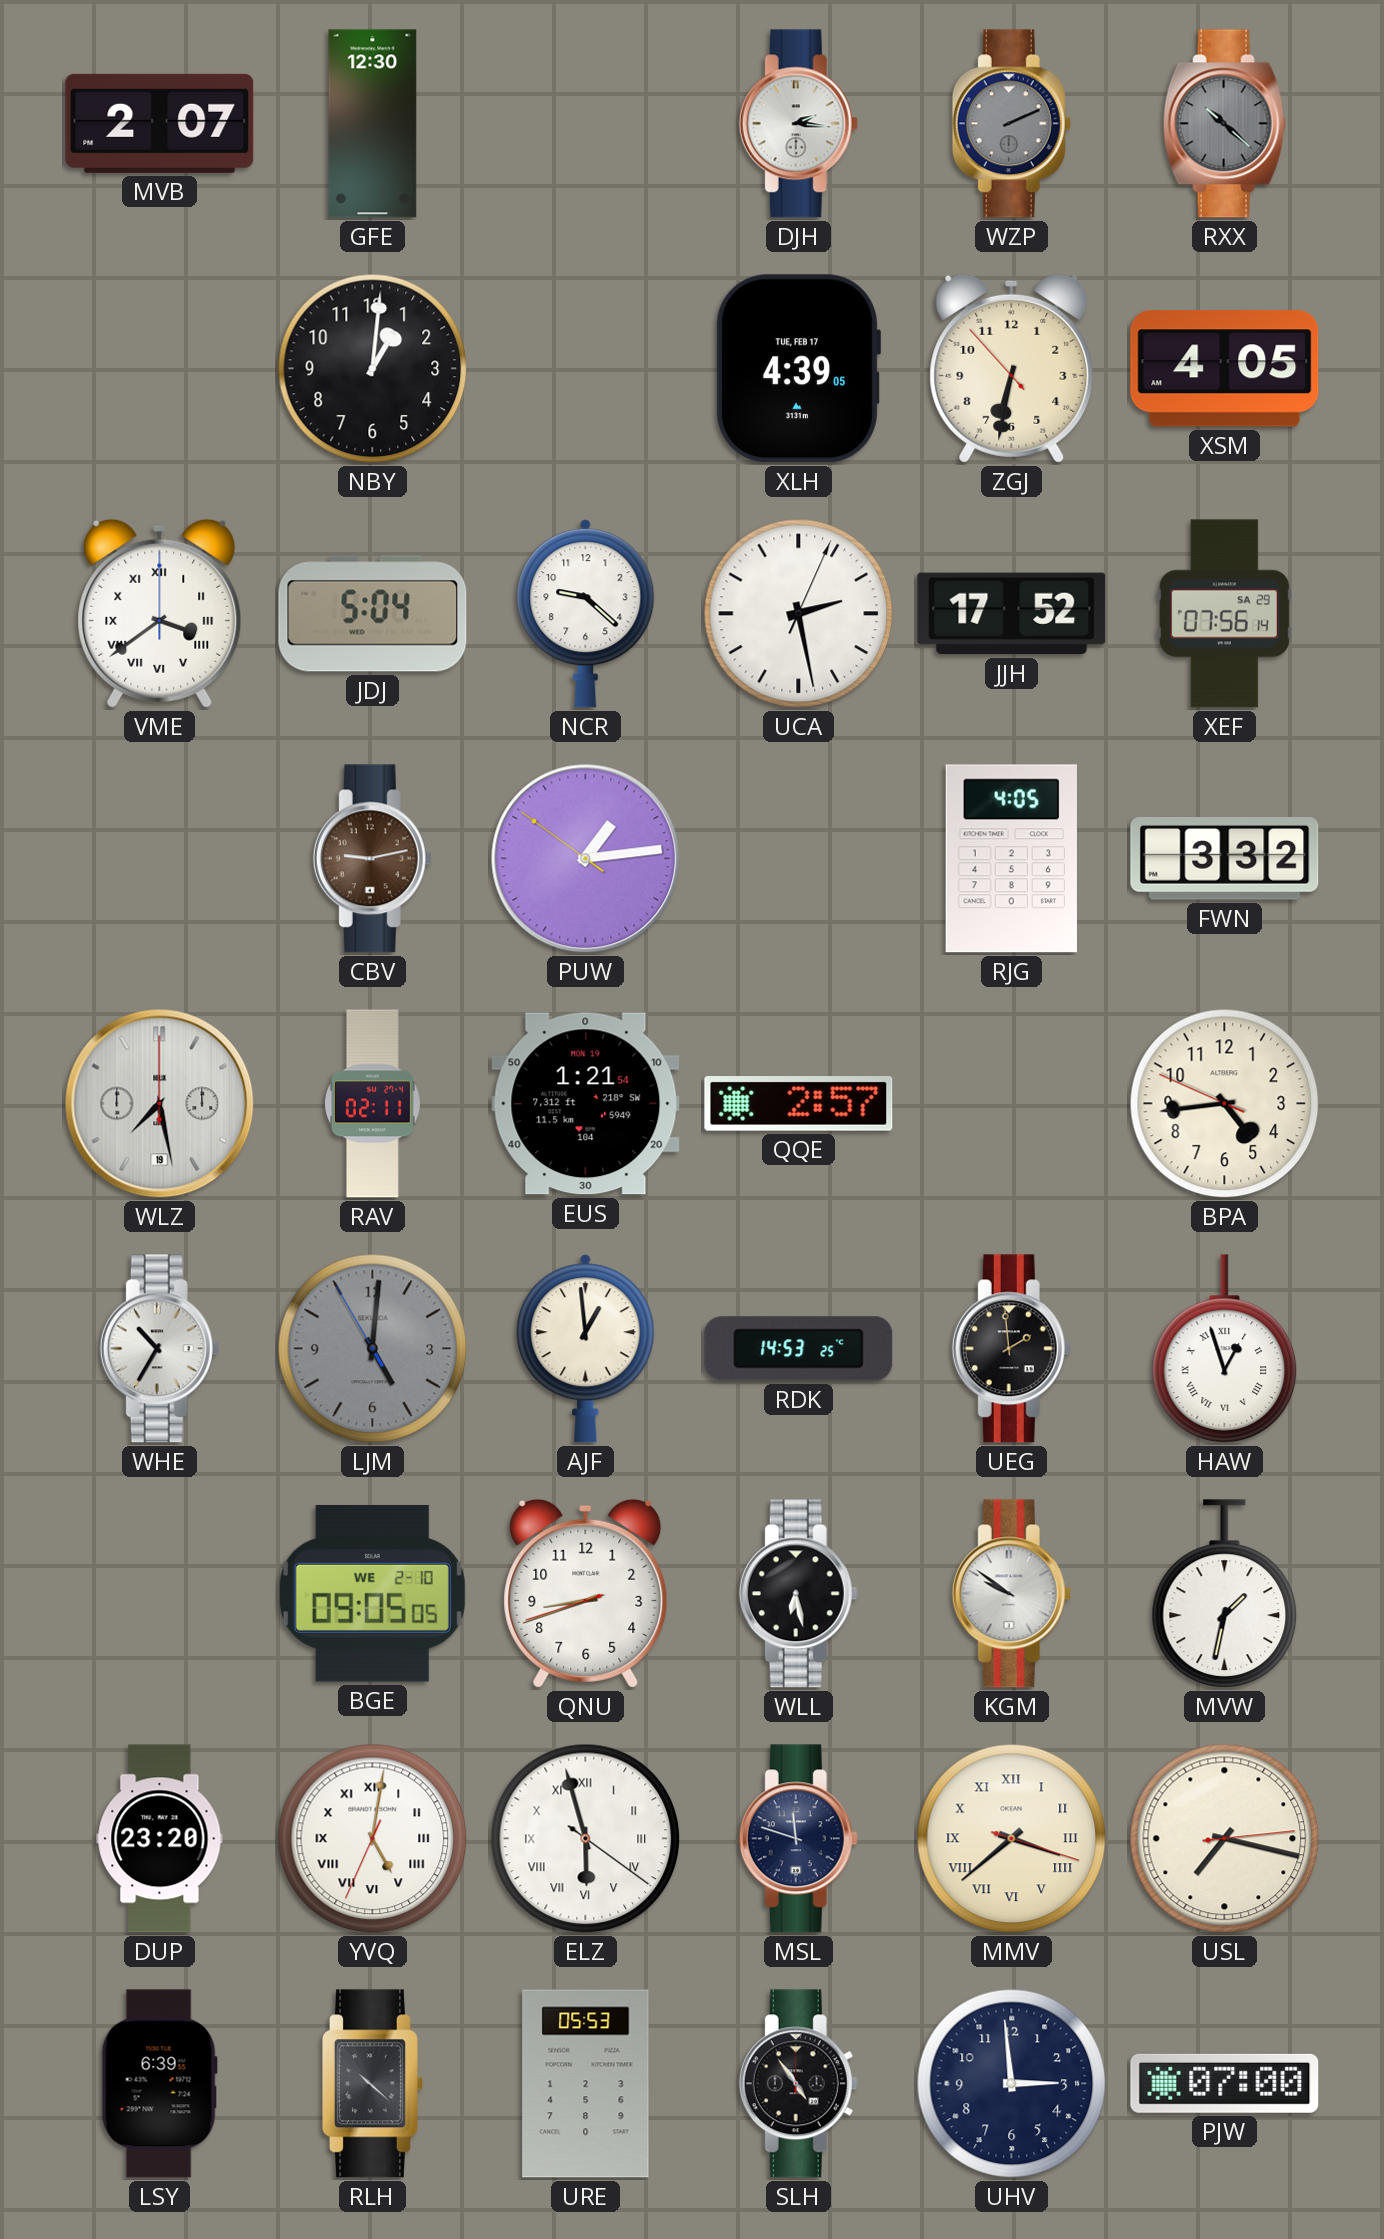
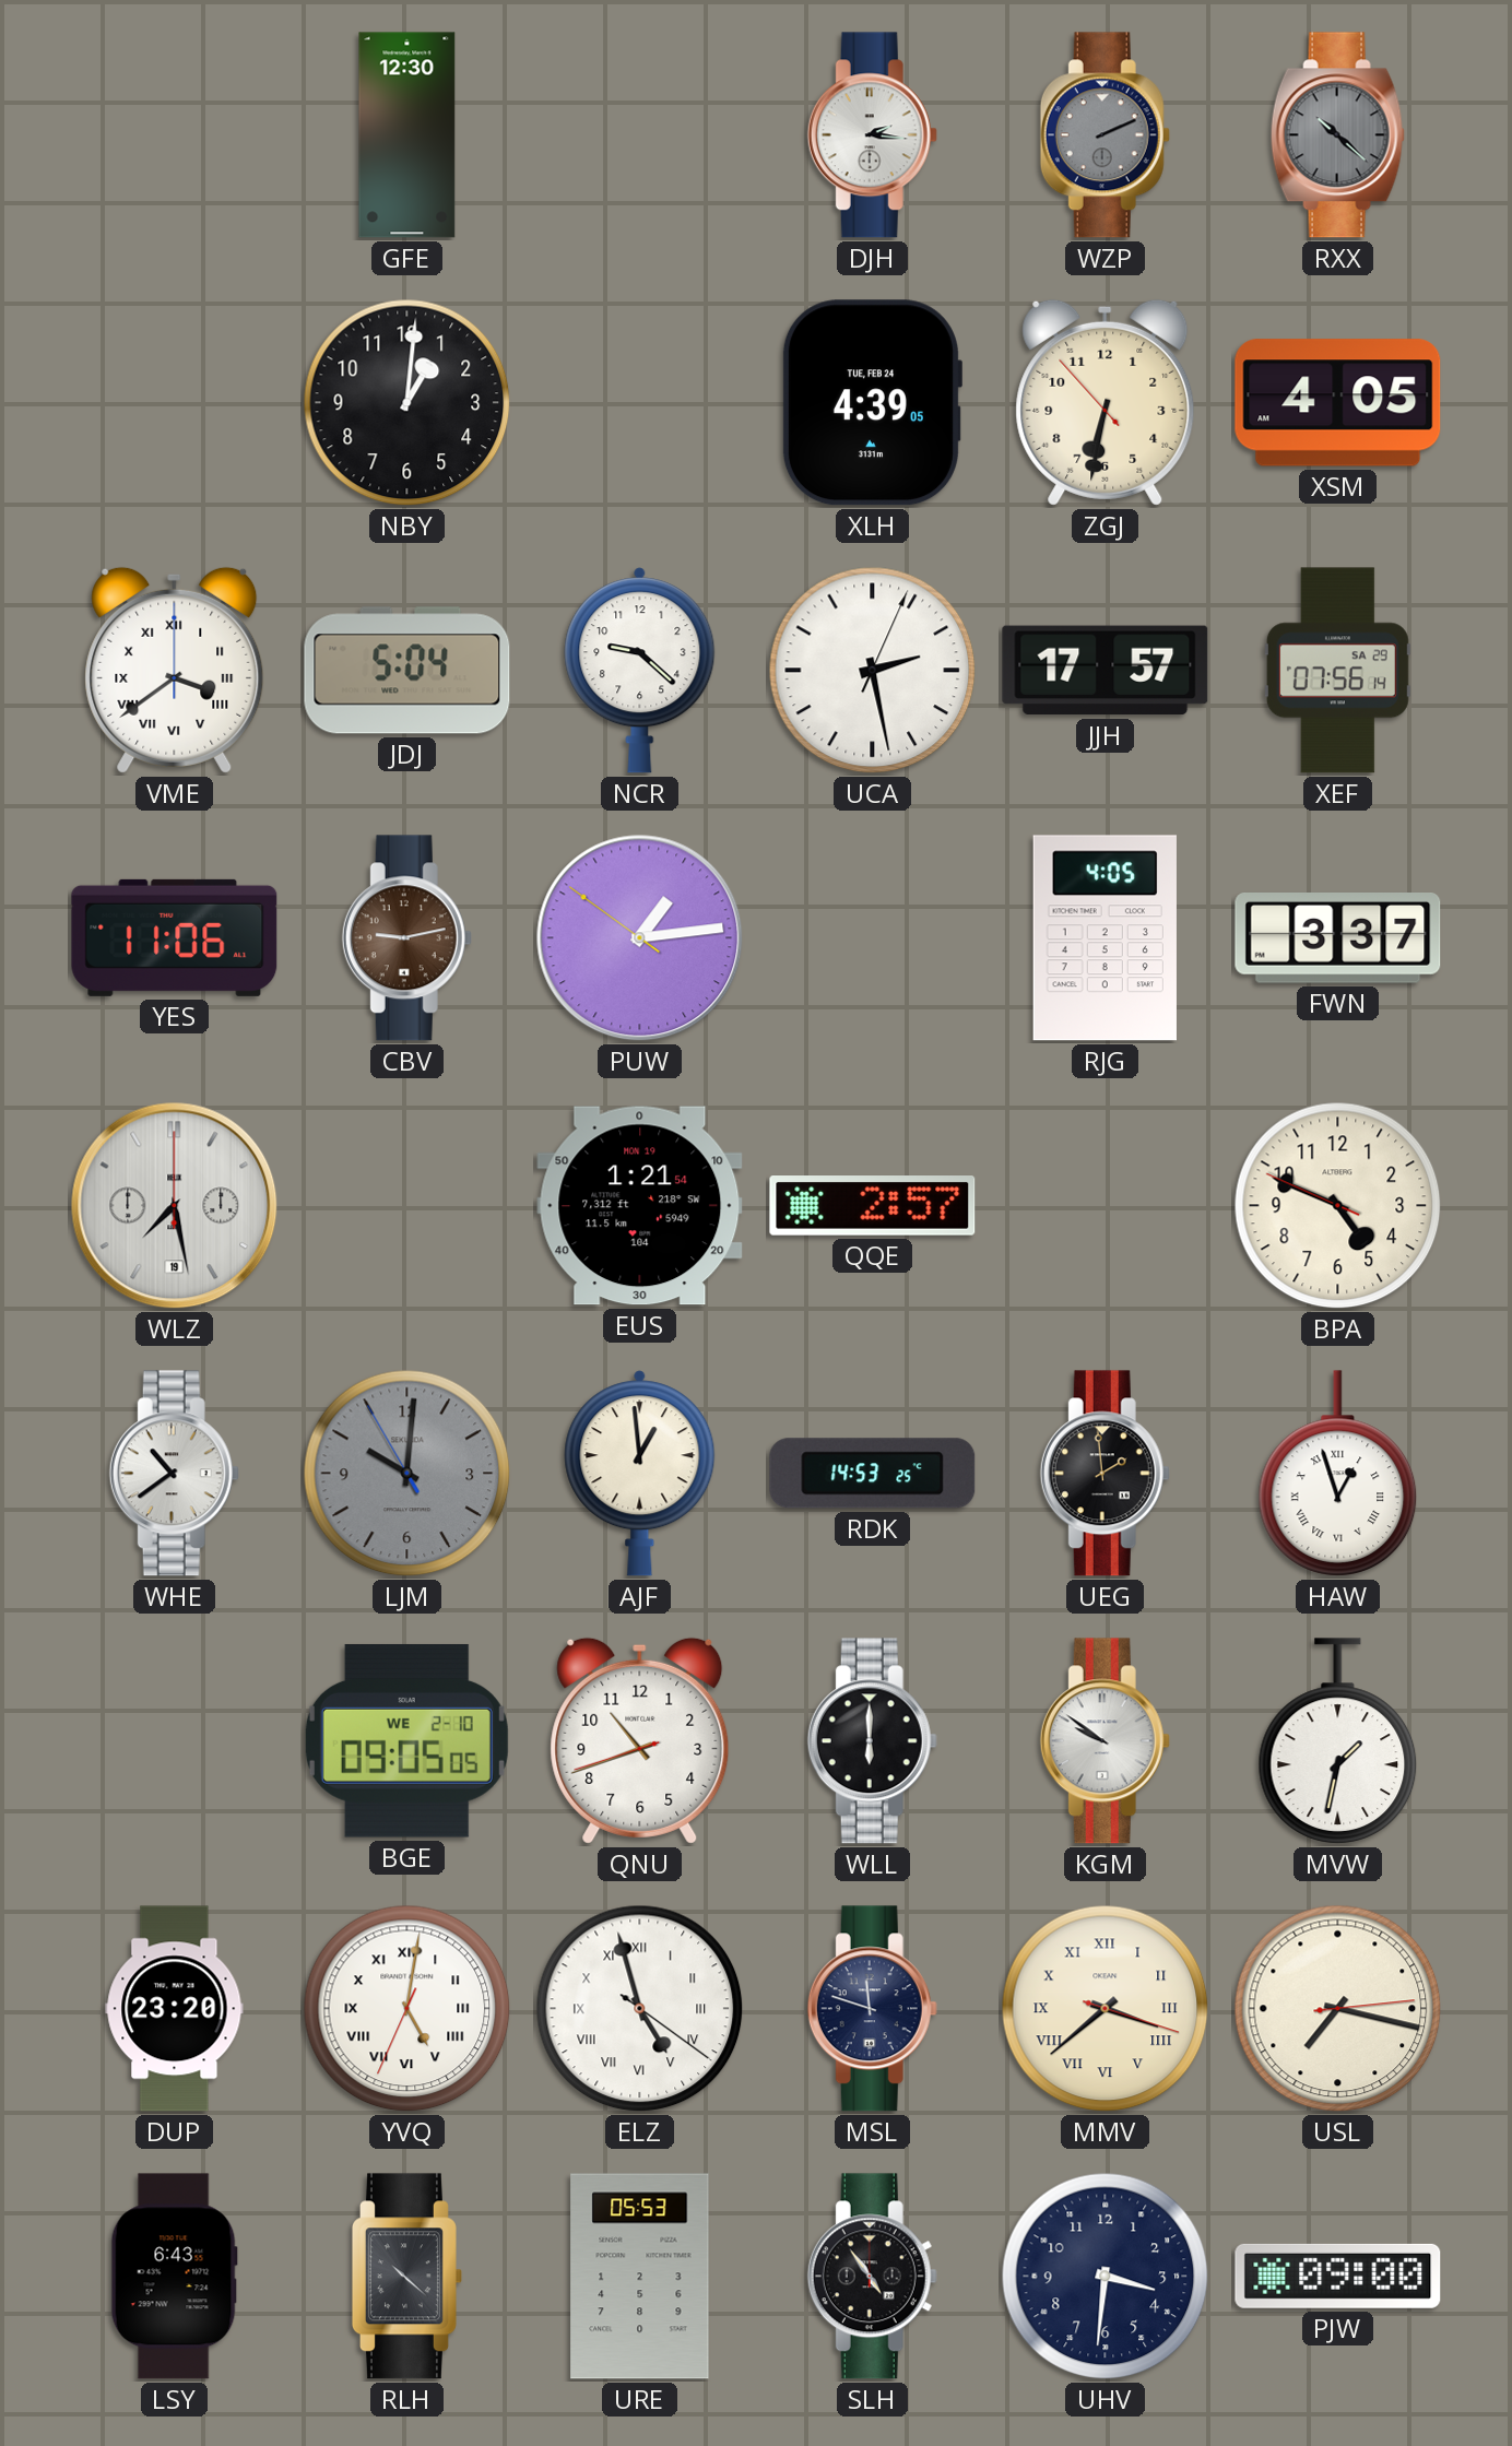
MVB: 2:07 -> none
XLH date: TUE, FEB 17 -> TUE, FEB 24
JJH: 17:52 -> 17:57
YES: none -> 11:06
FWN: 3:32 -> 3:37
RAV: 02:11 -> none
BPA: 4:43 -> 4:48
WHE: 10:35 -> 10:39
LJM: 5:00 -> 10:00
QNU: 8:41 -> 10:41
WLL: 6:28 -> 6:00
ELZ: 5:57 -> 4:57
LSY: 6:39 -> 6:43
UHV: 2:59 -> 3:31
PJW: 07:00 -> 09:00
